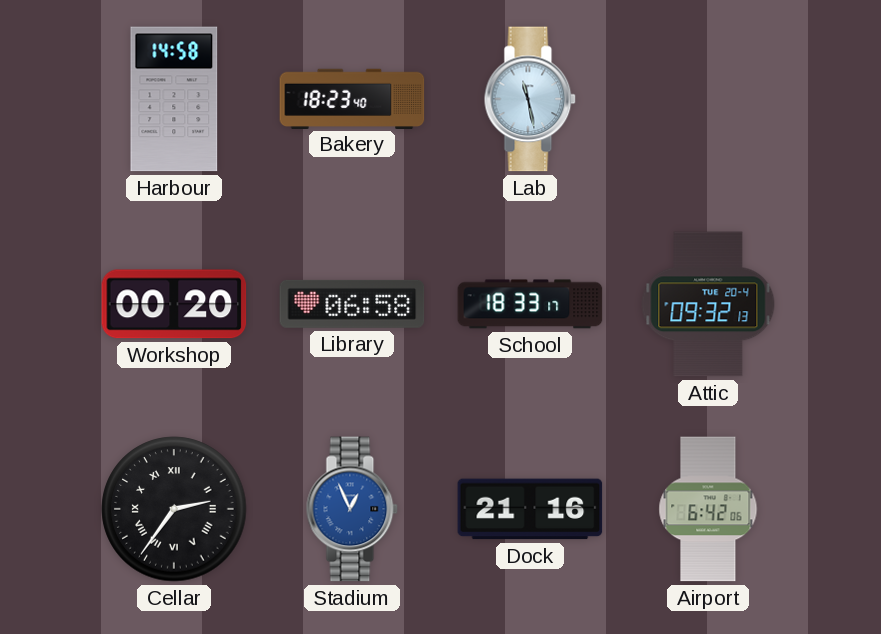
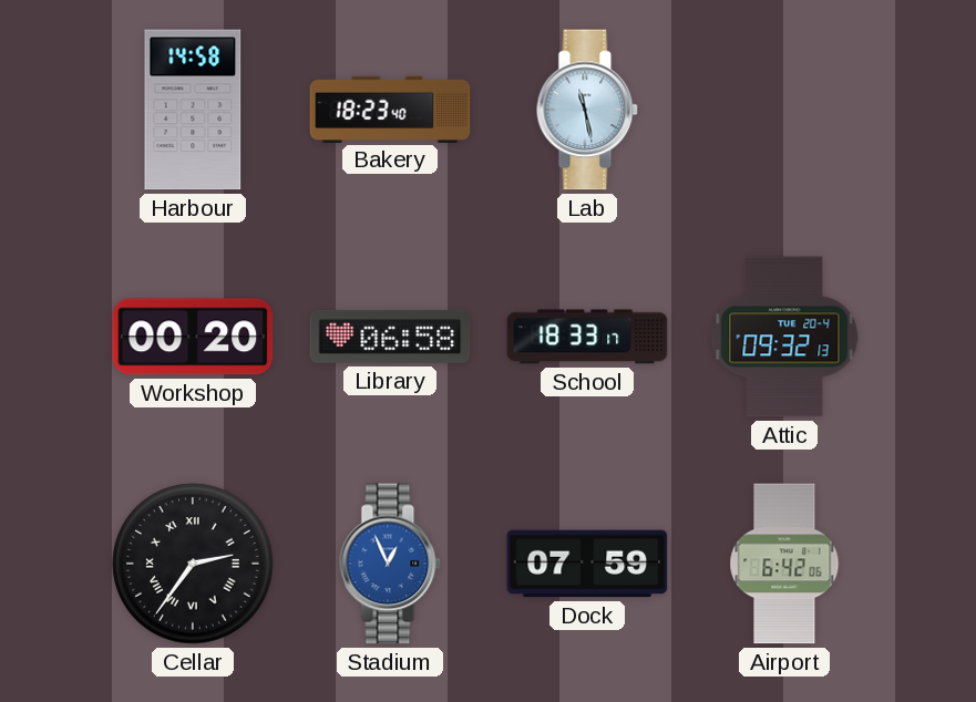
Dock: 21:16 -> 07:59
